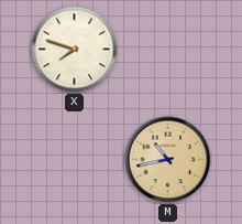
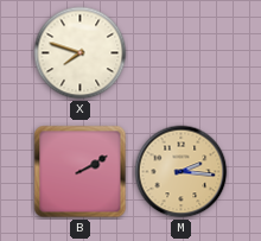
B: none -> 2:10
M: 10:43 -> 2:16
